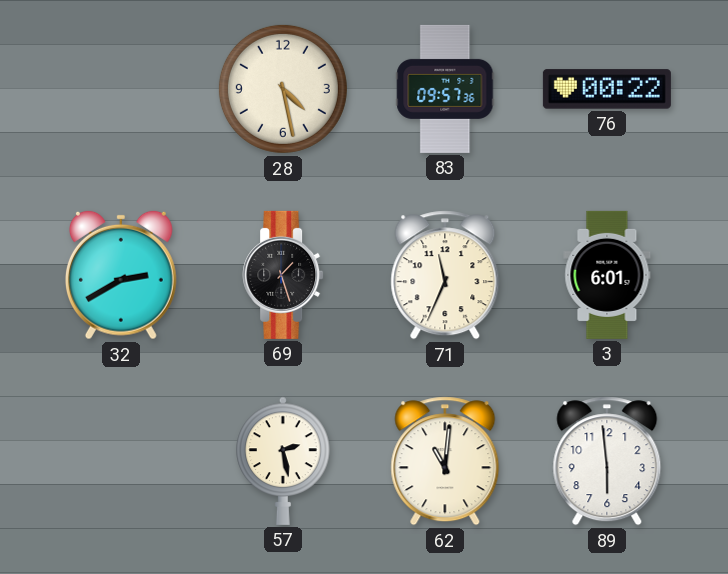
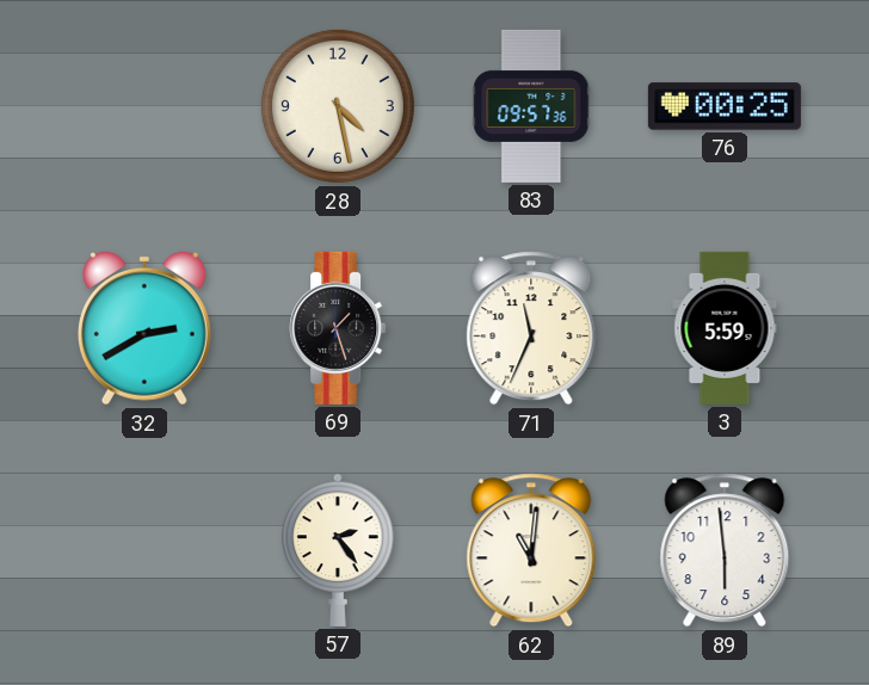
76: 00:22 -> 00:25
3: 6:01 -> 5:59
57: 2:28 -> 2:24
